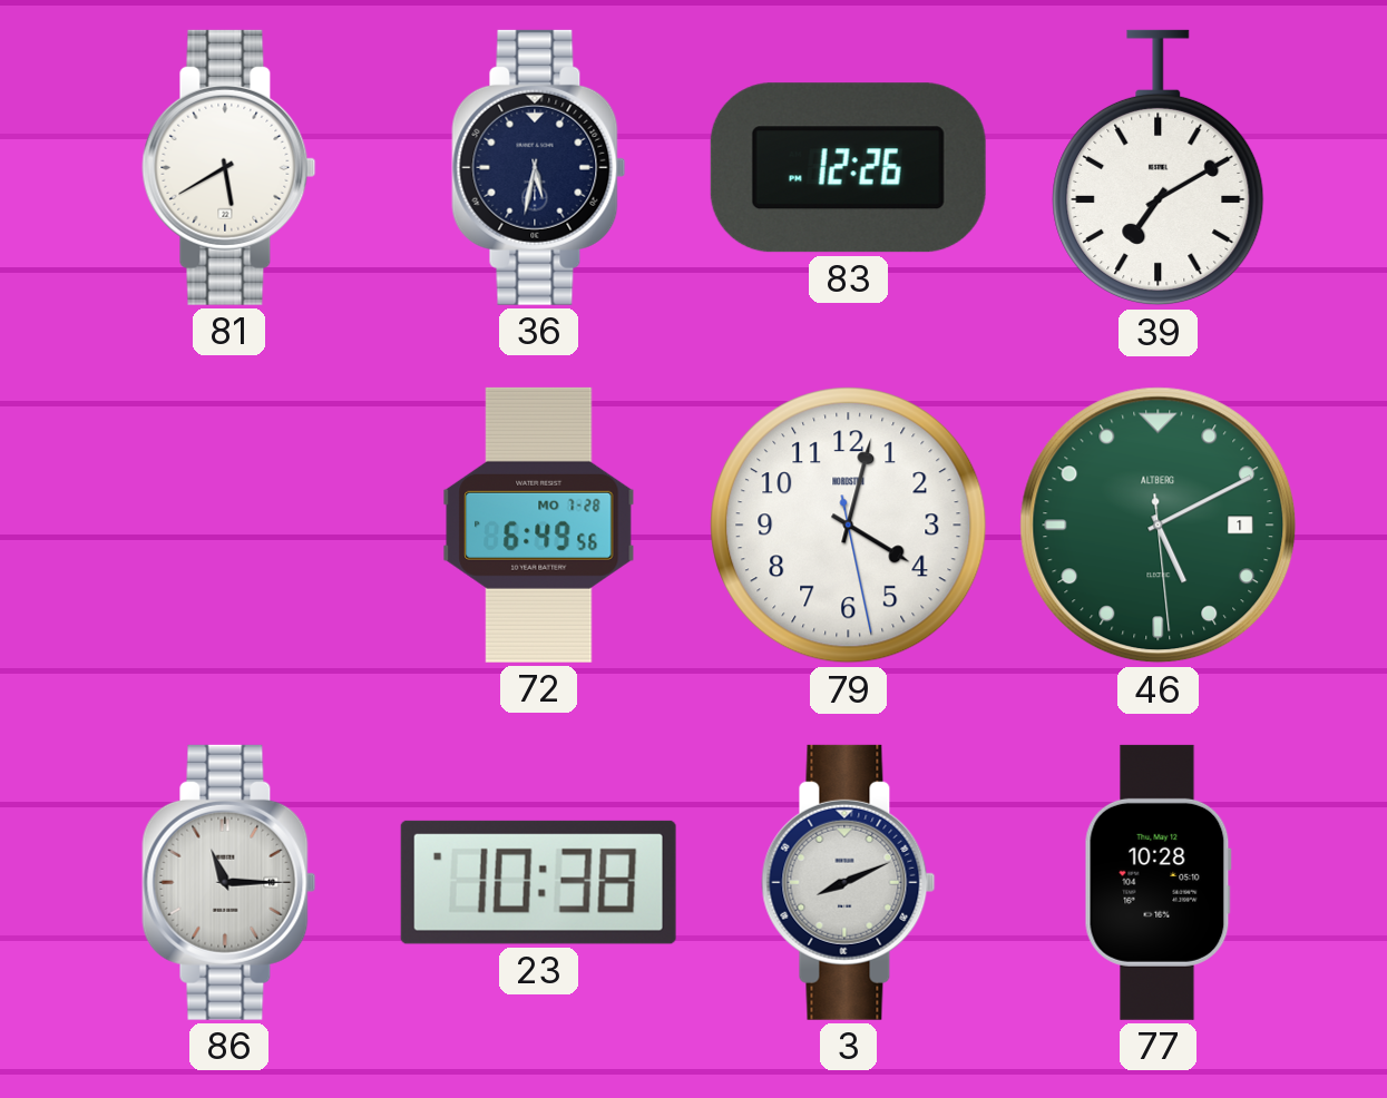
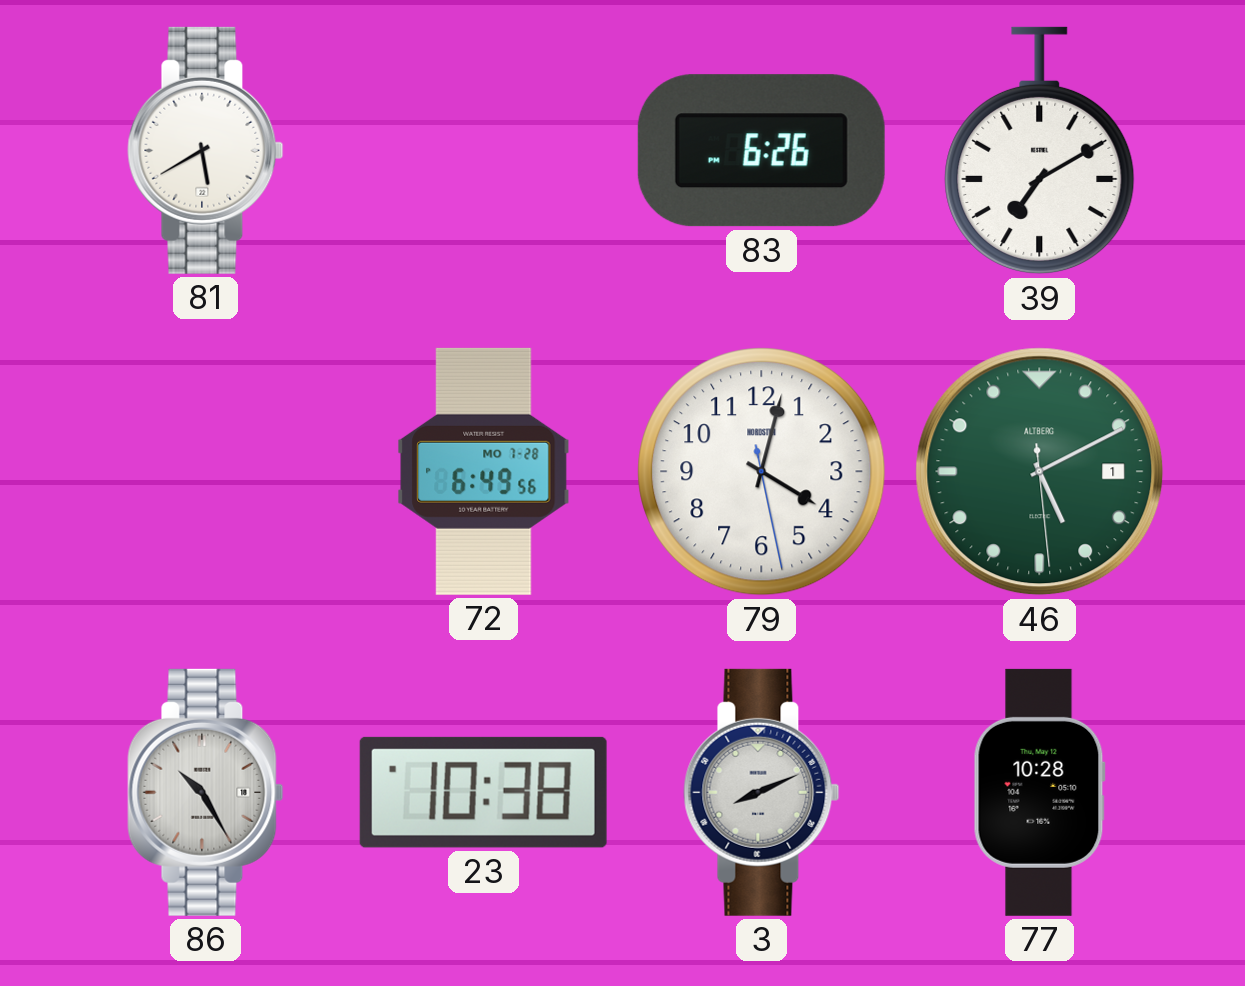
36: 5:32 -> none
83: 12:26 -> 6:26
86: 11:15 -> 10:25
